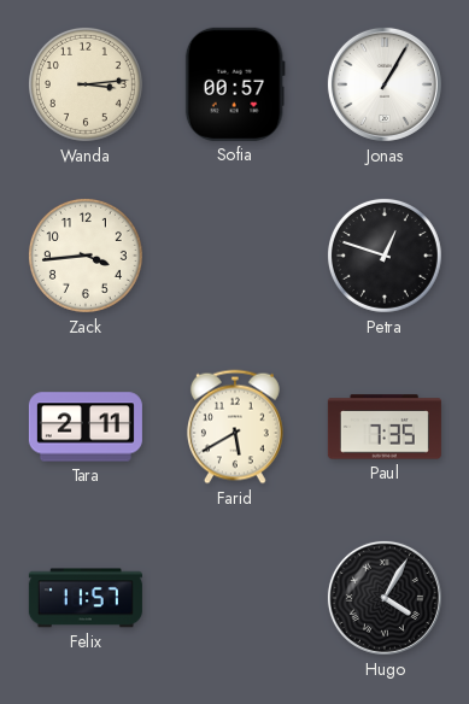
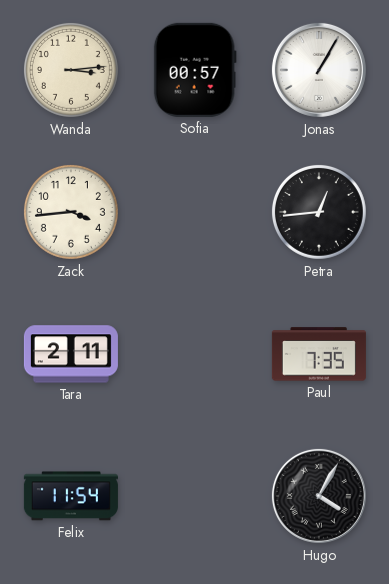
Petra: 12:48 -> 12:44
Farid: 5:40 -> none
Felix: 11:57 -> 11:54
